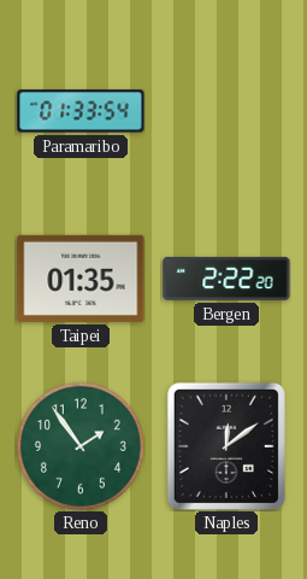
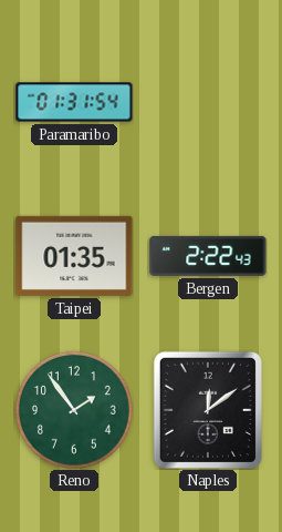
Paramaribo: 01:33 -> 01:31
Bergen: 2:22:20 -> 2:22:43
